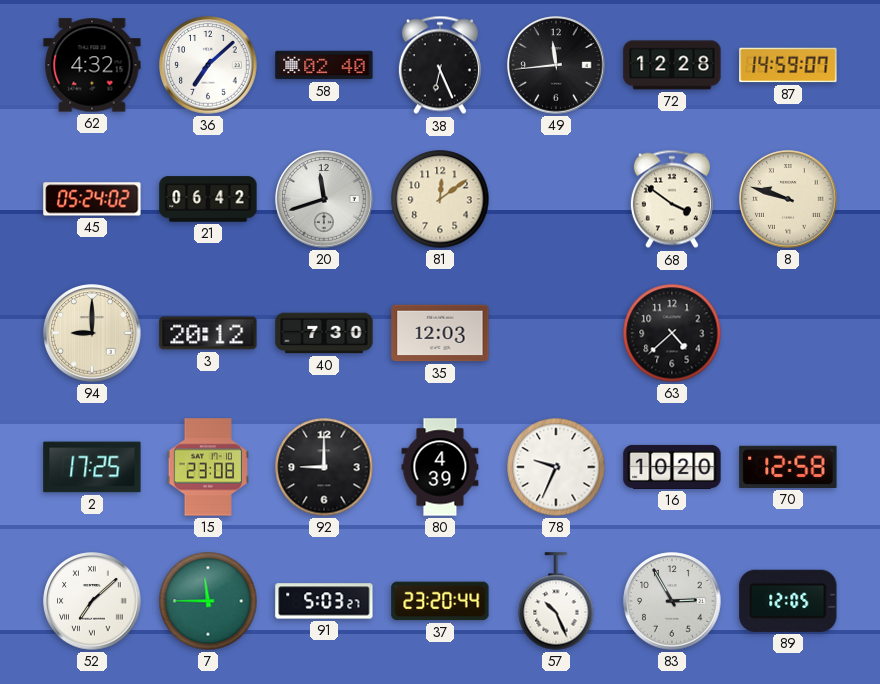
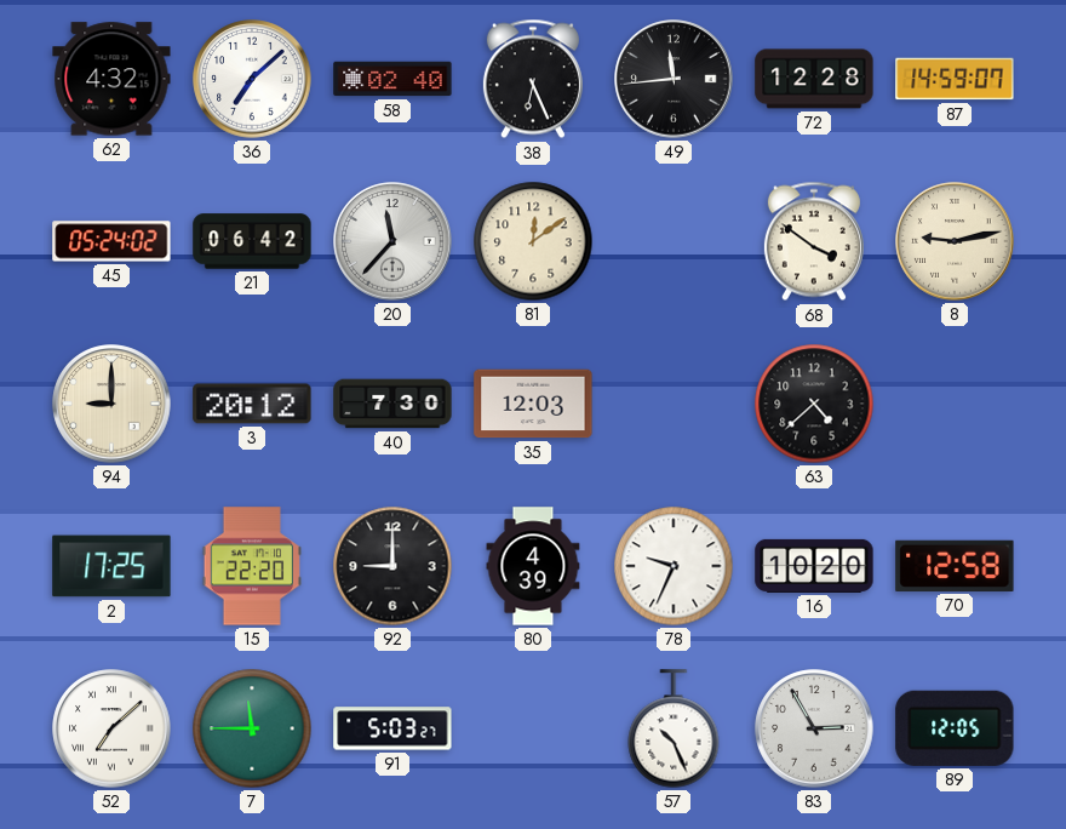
20: 11:42 -> 11:37
8: 9:48 -> 9:13
15: 23:08 -> 22:20
37: 23:20 -> none
